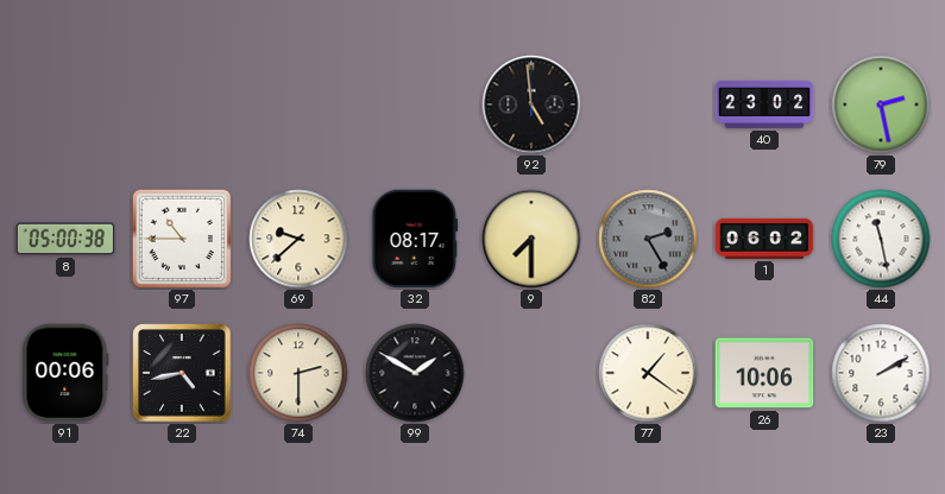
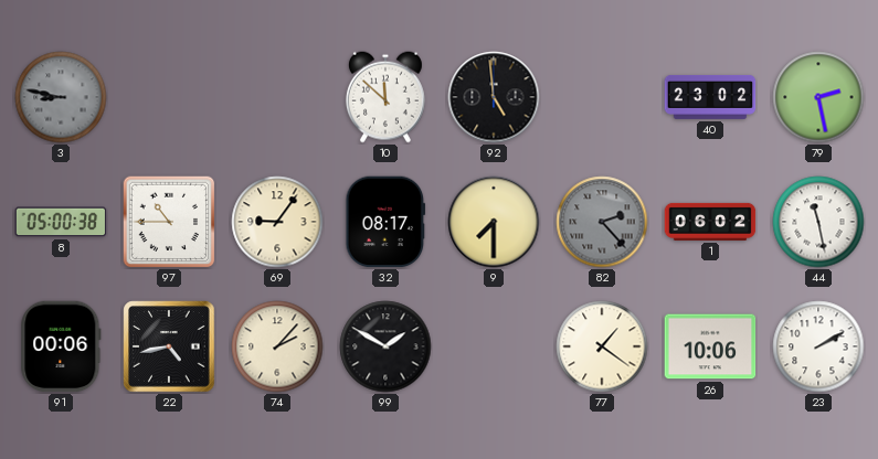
3: none -> 8:47
10: none -> 11:52
69: 9:38 -> 9:06
82: 2:25 -> 2:23
74: 2:30 -> 2:07
